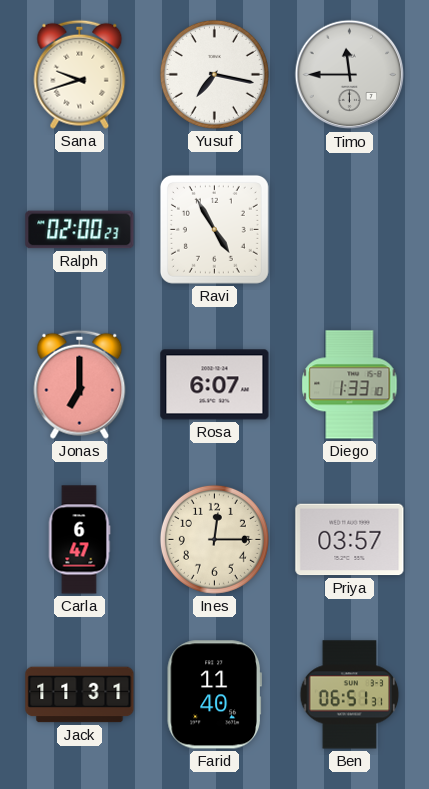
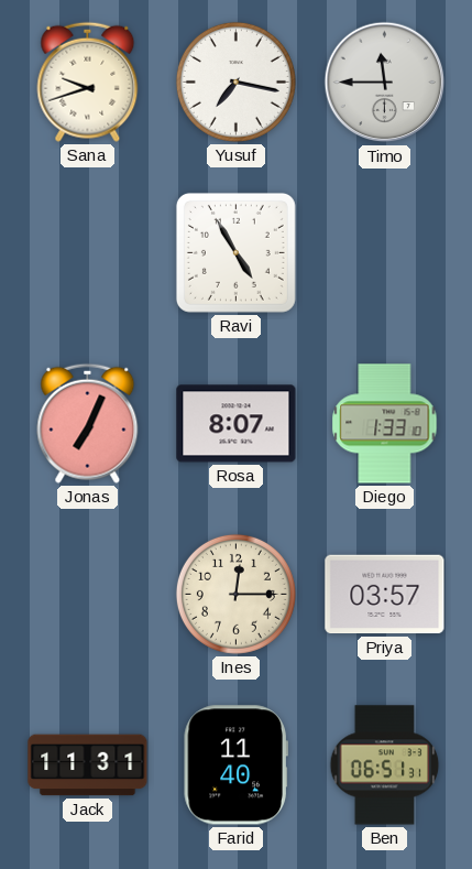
Ralph: 02:00 -> none
Jonas: 7:00 -> 7:04
Rosa: 6:07 -> 8:07
Carla: 6:47 -> none
